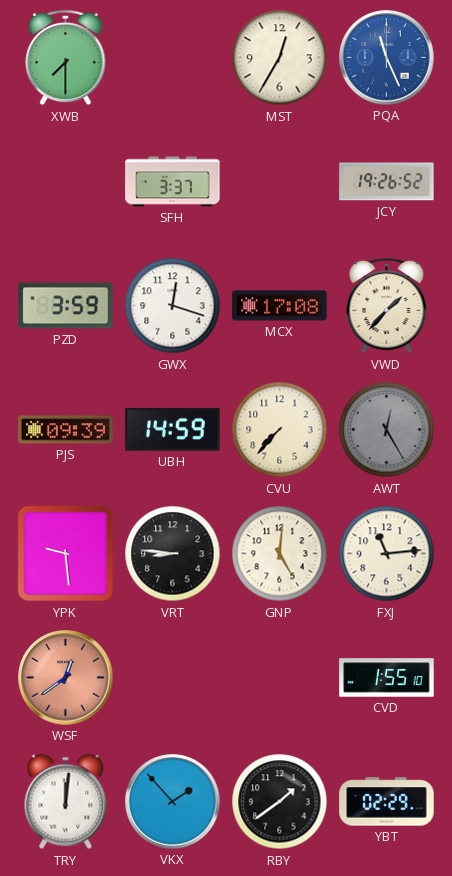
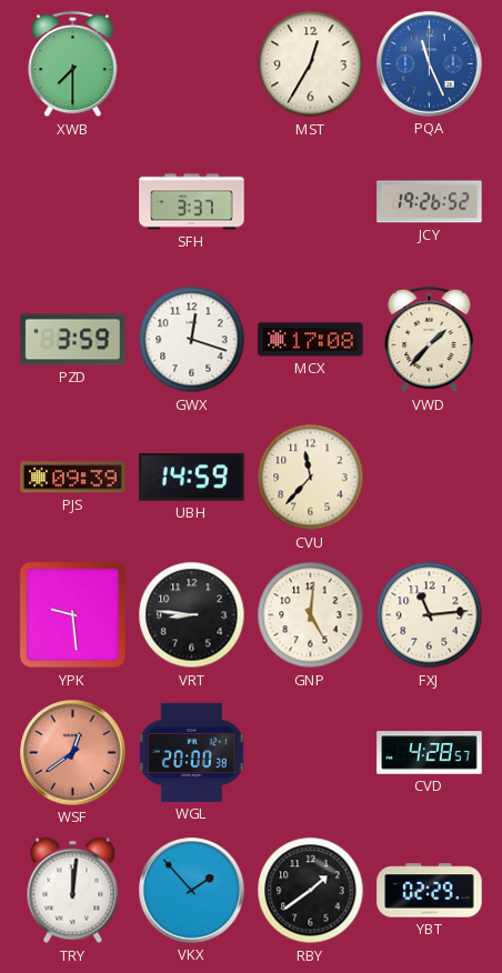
CVU: 7:37 -> 11:37
AWT: 12:25 -> none
WGL: none -> 20:00
CVD: 1:55 -> 4:28
